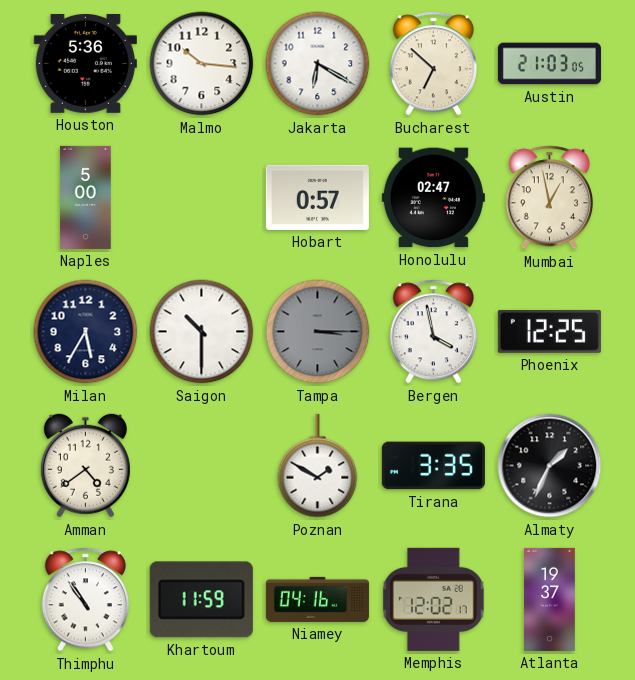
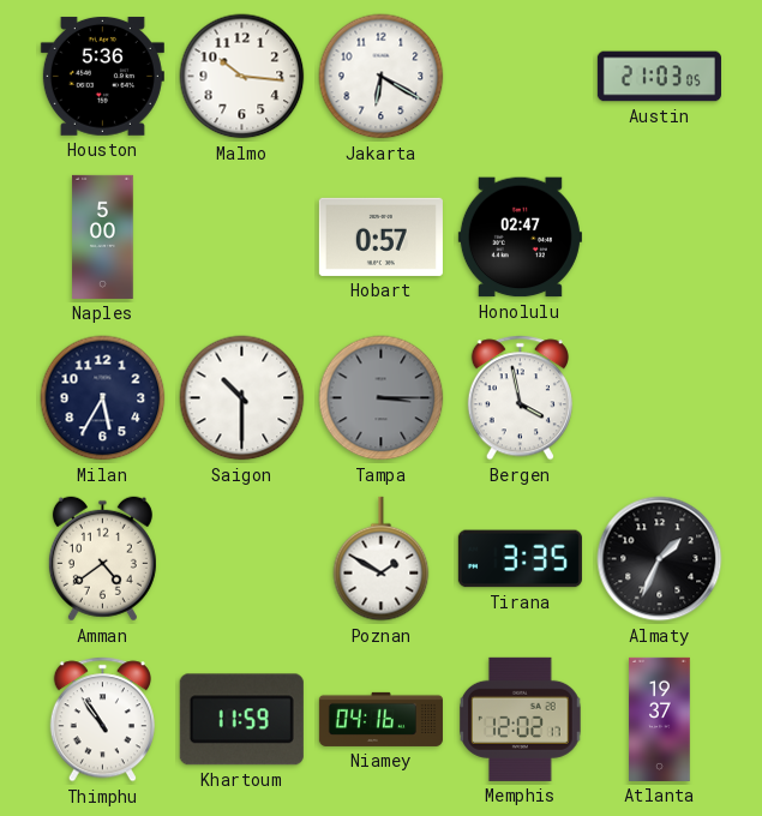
Bucharest: 6:52 -> none
Mumbai: 12:58 -> none
Phoenix: 12:25 -> none
